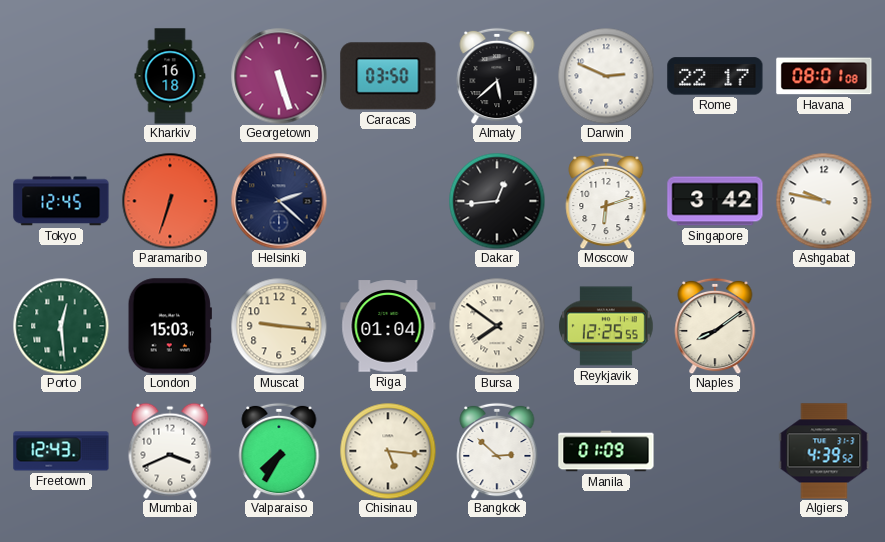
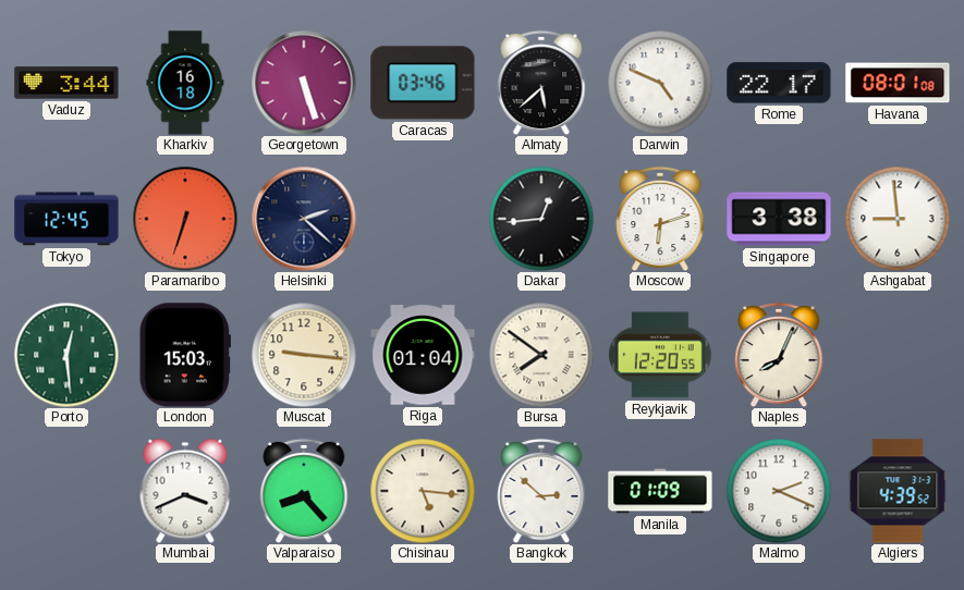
Vaduz: none -> 3:44
Caracas: 03:50 -> 03:46
Darwin: 2:49 -> 4:49
Singapore: 3:42 -> 3:38
Ashgabat: 9:47 -> 8:59
Reykjavik: 12:25 -> 12:20
Naples: 8:09 -> 8:04
Freetown: 12:43 -> none
Valparaiso: 7:35 -> 8:23
Malmo: none -> 2:19
